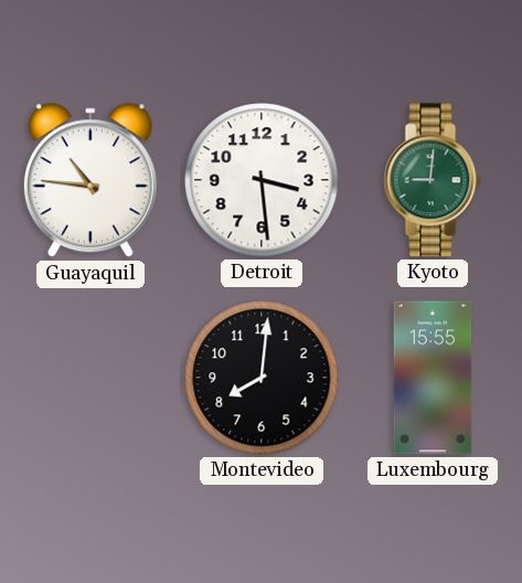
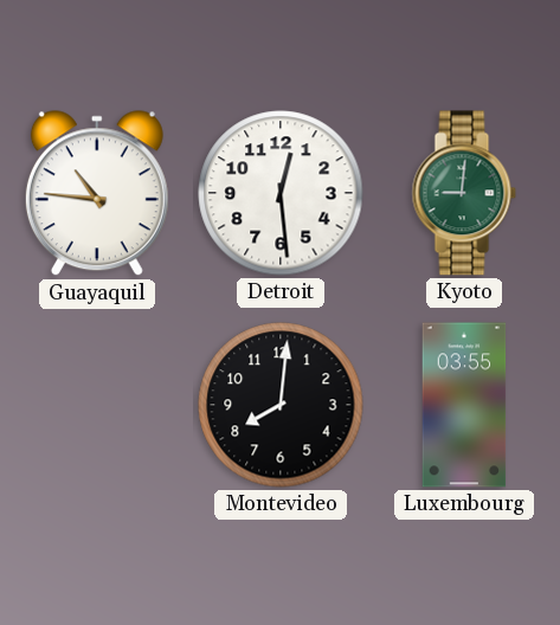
Detroit: 3:29 -> 12:29
Luxembourg: 15:55 -> 03:55
